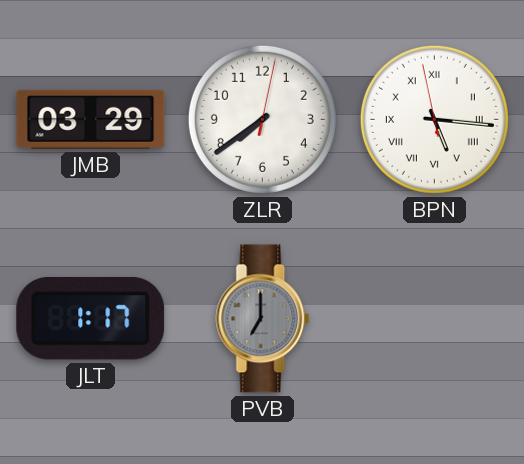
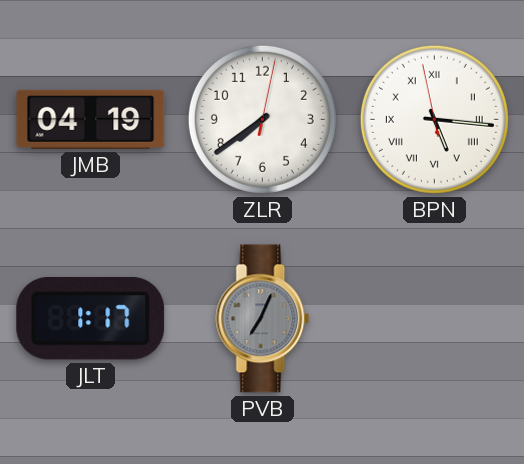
JMB: 03:29 -> 04:19
PVB: 7:00 -> 7:04
